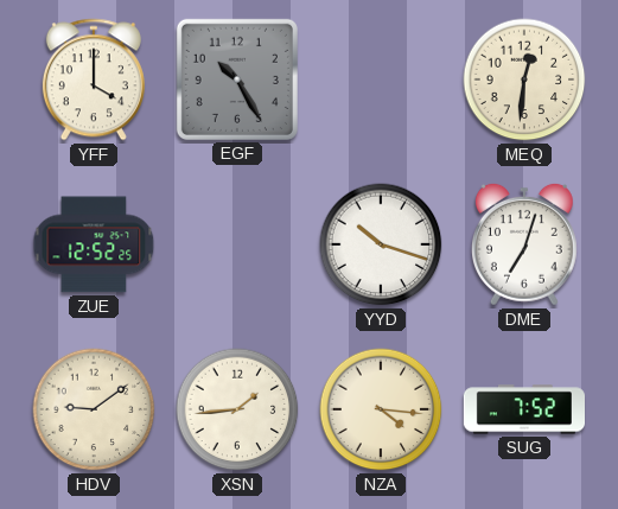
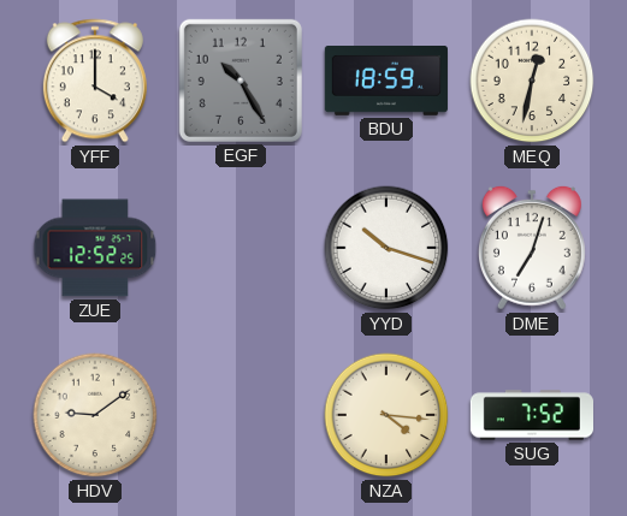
BDU: none -> 18:59
MEQ: 12:31 -> 12:32
XSN: 1:44 -> none
